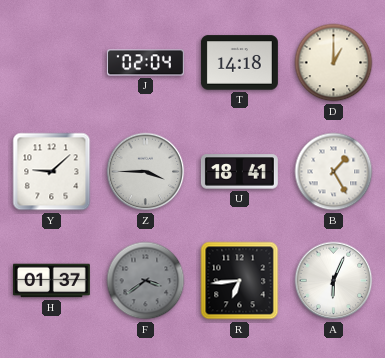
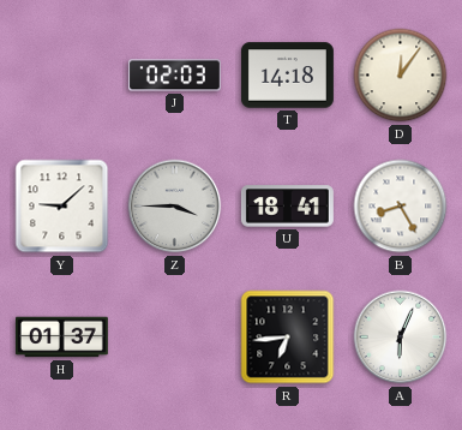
J: 02:04 -> 02:03
D: 1:00 -> 12:06
B: 1:25 -> 8:25
F: 3:39 -> none
